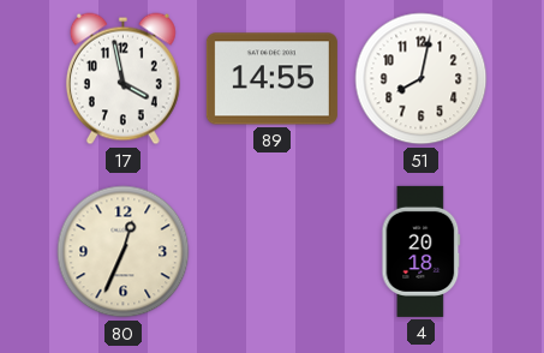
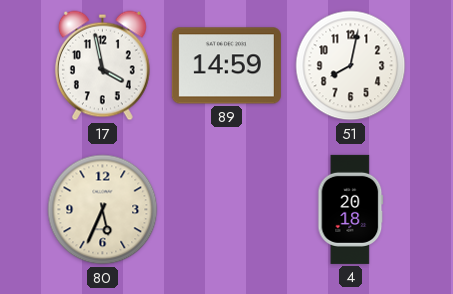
89: 14:55 -> 14:59
80: 12:34 -> 5:34
